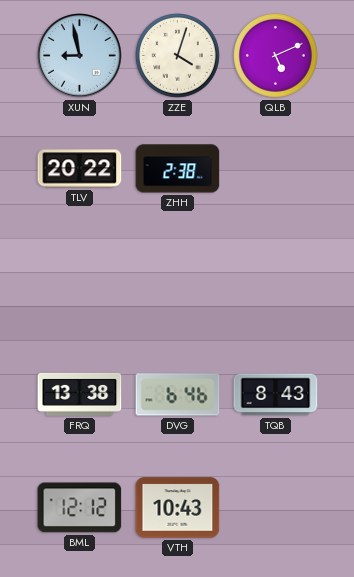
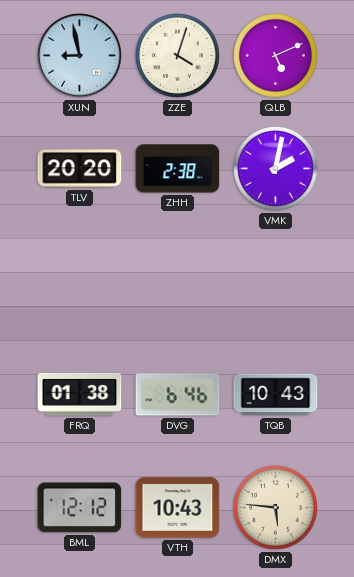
TLV: 20:22 -> 20:20
VMK: none -> 2:02
FRQ: 13:38 -> 01:38
TQB: 8:43 -> 10:43
DMX: none -> 5:46
